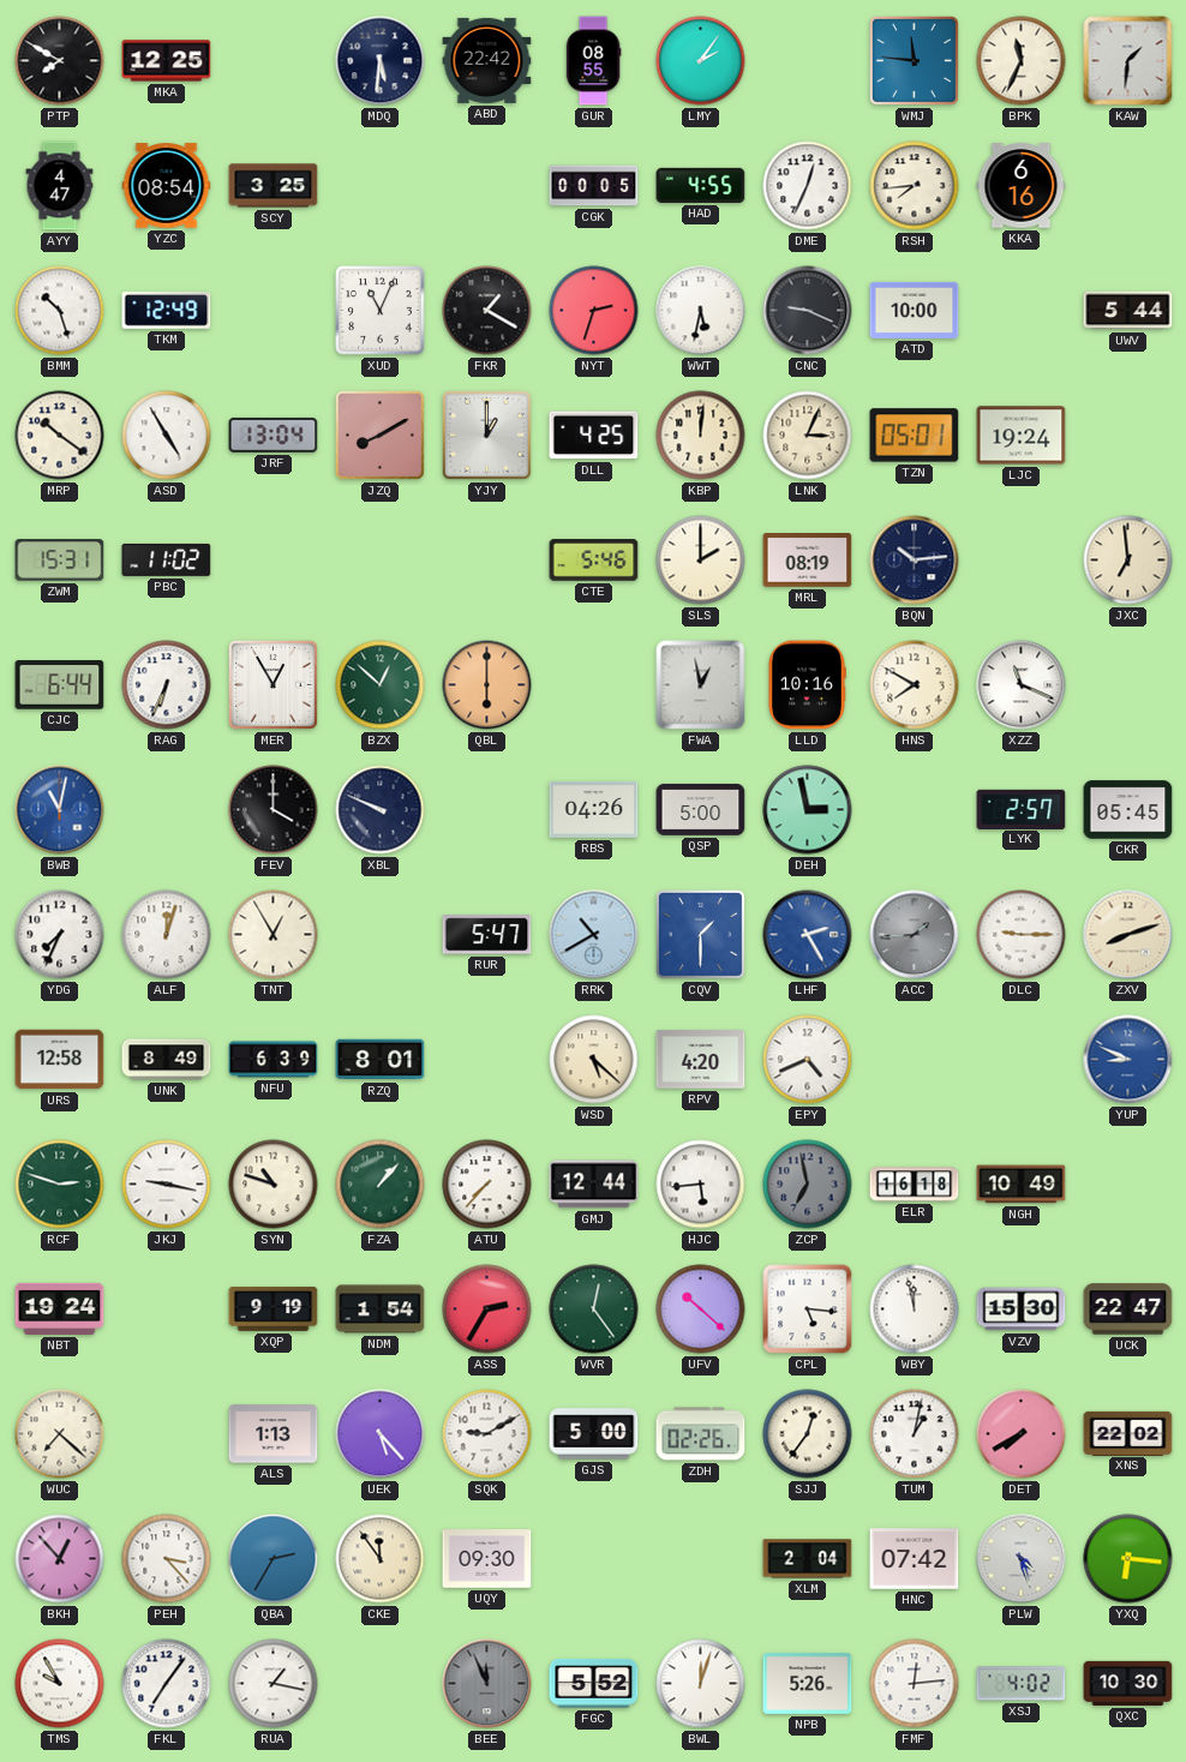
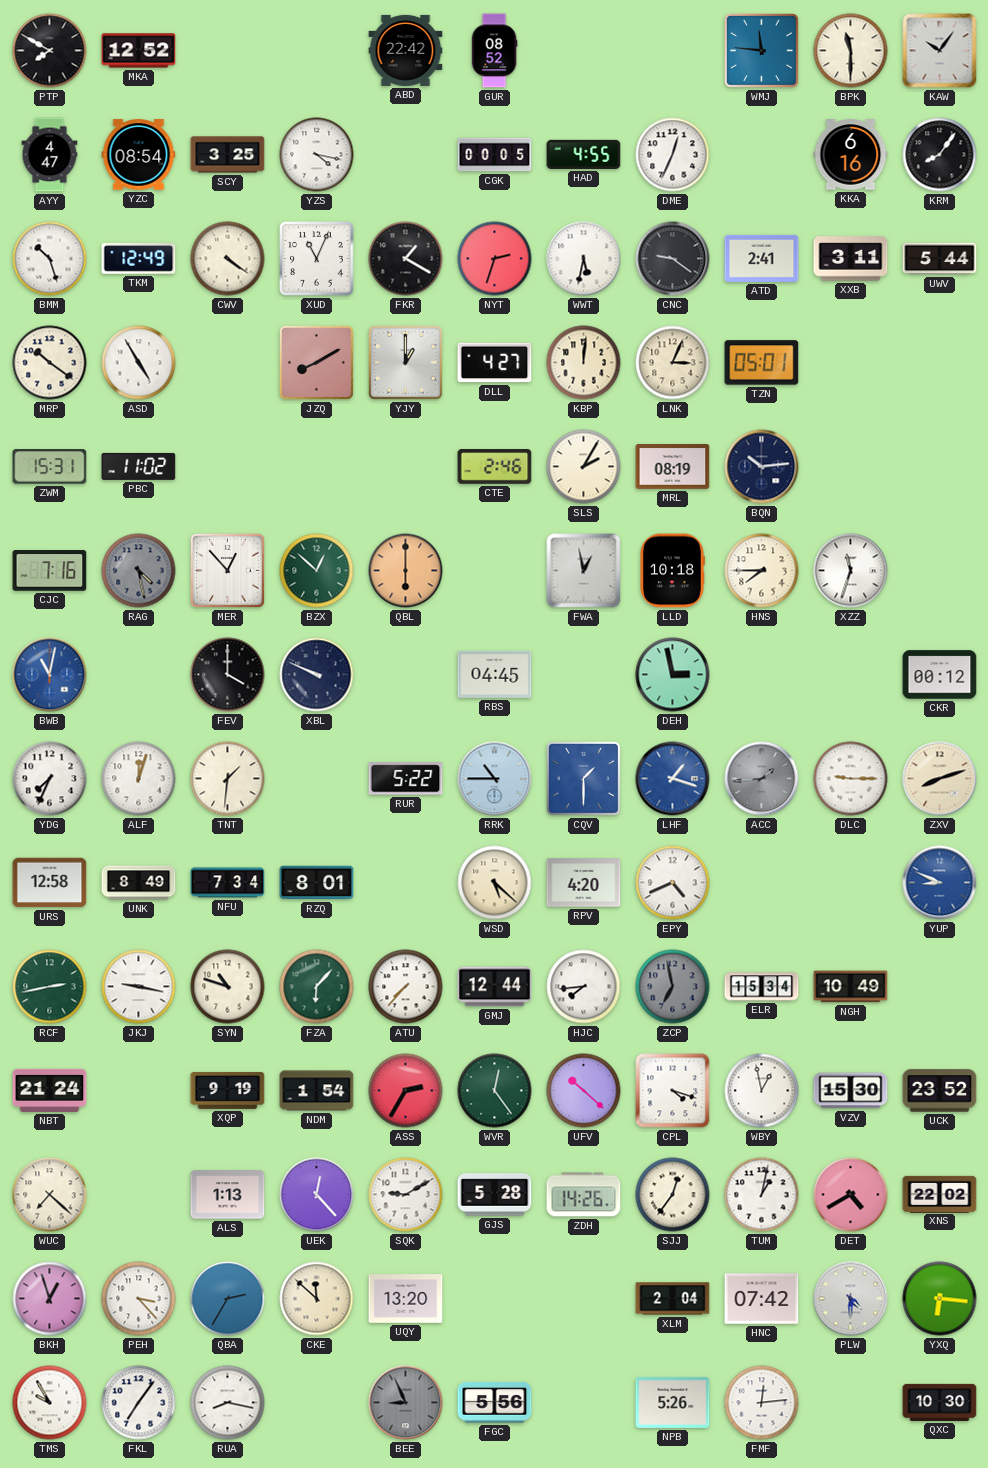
MKA: 12:25 -> 12:52
MDQ: 5:31 -> none
GUR: 08:55 -> 08:52
LMY: 2:06 -> none
BPK: 11:34 -> 11:30
KAW: 1:31 -> 10:06
YZS: none -> 4:17
RSH: 7:44 -> none
KRM: none -> 8:06
CWV: none -> 4:21
CNC: 9:19 -> 9:21
ATD: 10:00 -> 2:41
XXB: none -> 3:11
JRF: 13:04 -> none
DLL: 4:25 -> 4:27
LJC: 19:24 -> none
CTE: 5:46 -> 2:46
SLS: 2:00 -> 2:05
JXC: 6:59 -> none
CJC: 6:44 -> 7:16
RAG: 6:34 -> 4:28
RAG dial: white -> grey
MER: 12:55 -> 12:53
LLD: 10:16 -> 10:18
HNS: 7:50 -> 7:45
XZZ: 11:19 -> 11:33
RBS: 04:26 -> 04:45
QSP: 5:00 -> none
LYK: 2:57 -> none
CKR: 05:45 -> 00:12
TNT: 12:55 -> 1:31
RUR: 5:47 -> 5:22
RRK: 10:40 -> 10:45
LHF: 2:25 -> 1:18
NFU: 6:39 -> 7:34
RCF: 2:48 -> 2:43
FZA: 1:07 -> 6:07
HJC: 5:44 -> 7:44
ELR: 16:18 -> 15:34
NBT: 19:24 -> 21:24
CPL: 5:16 -> 4:18
WBY: 11:58 -> 12:58
UCK: 22:47 -> 23:52
UEK: 5:23 -> 12:23
GJS: 5:00 -> 5:28
ZDH: 02:26 -> 14:26
DET: 7:40 -> 4:40
BKH: 12:53 -> 12:57
CKE: 11:54 -> 11:52
UQY: 09:30 -> 13:20
PLW: 4:27 -> 4:30
RUA: 1:17 -> 8:17
BEE: 11:56 -> 8:56
FGC: 5:52 -> 5:56
BWL: 12:03 -> none
XSJ: 4:02 -> none
